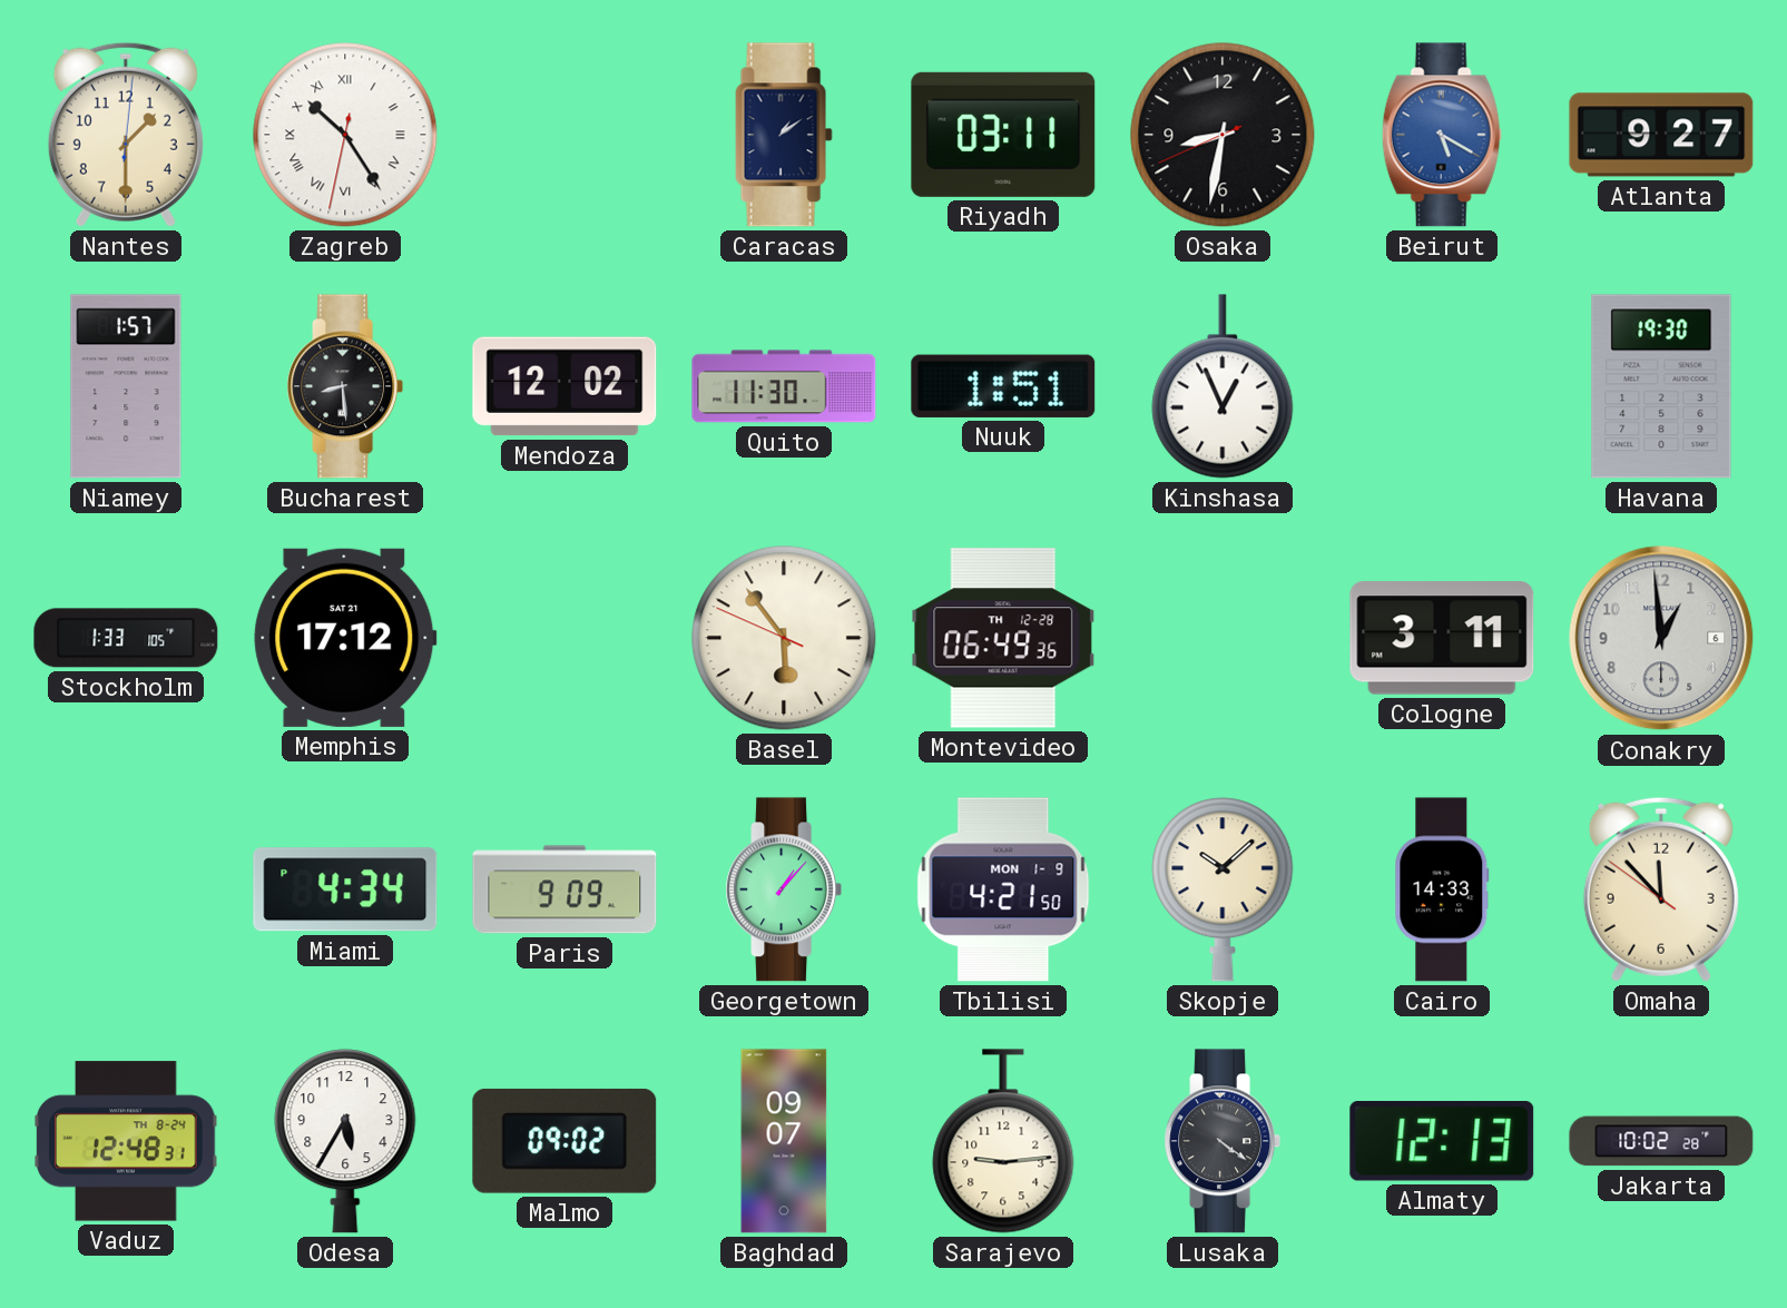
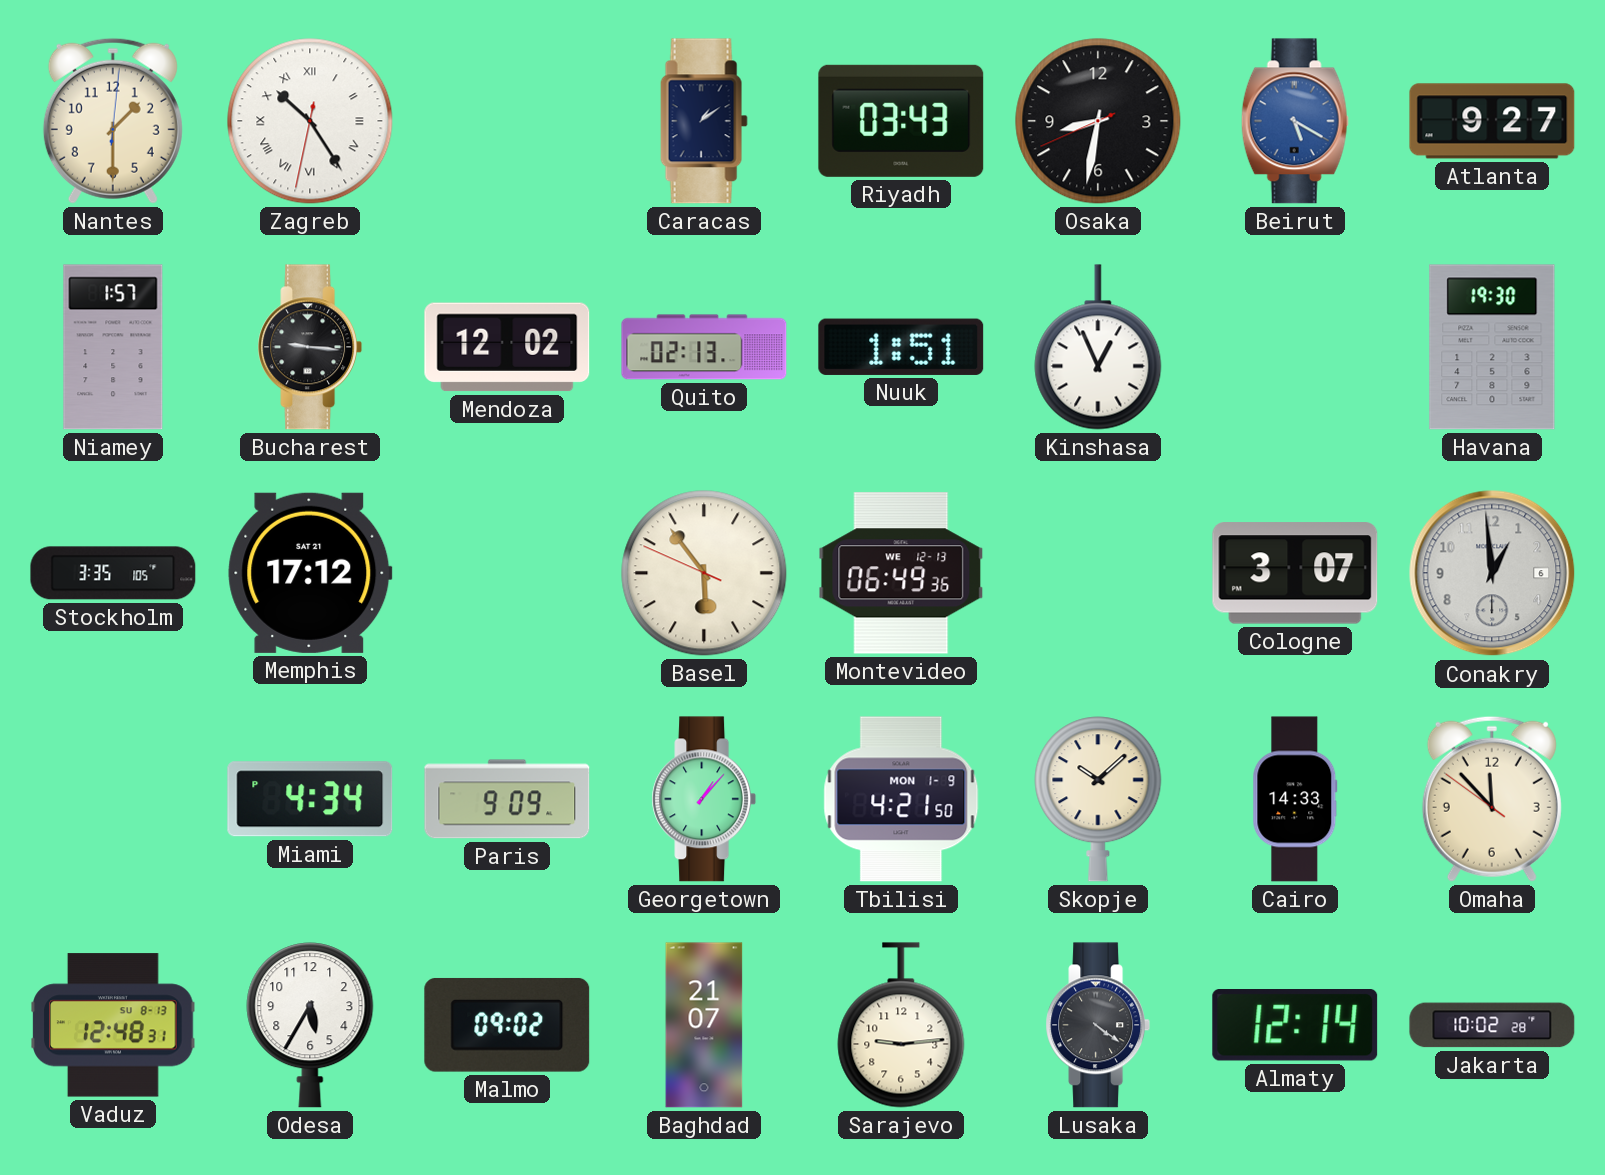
Riyadh: 03:11 -> 03:43
Bucharest: 8:29 -> 9:16
Quito: 11:30 -> 02:13
Stockholm: 1:33 -> 3:35
Montevideo date: TH 12-28 -> WE 12-13
Cologne: 3:11 -> 3:07
Vaduz date: TH 8-24 -> SU 8-13
Baghdad: 09:07 -> 21:07
Almaty: 12:13 -> 12:14
